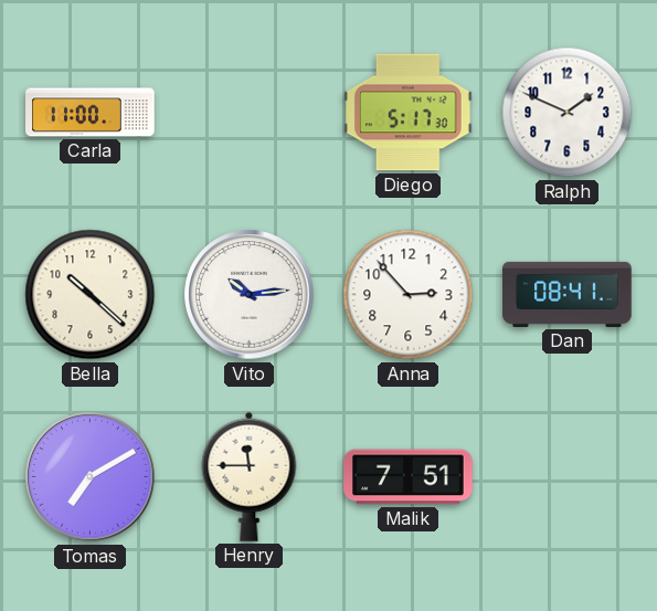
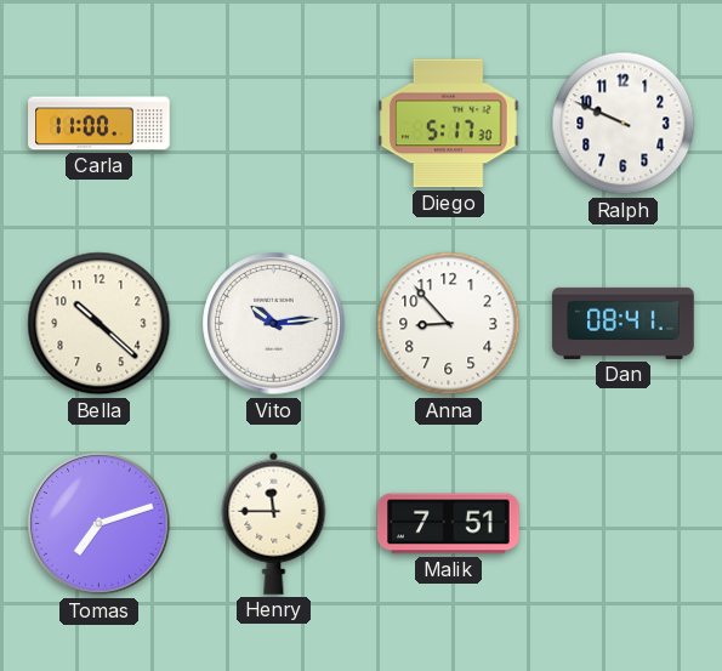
Ralph: 1:49 -> 9:49
Anna: 2:53 -> 8:53
Tomas: 7:10 -> 7:12
